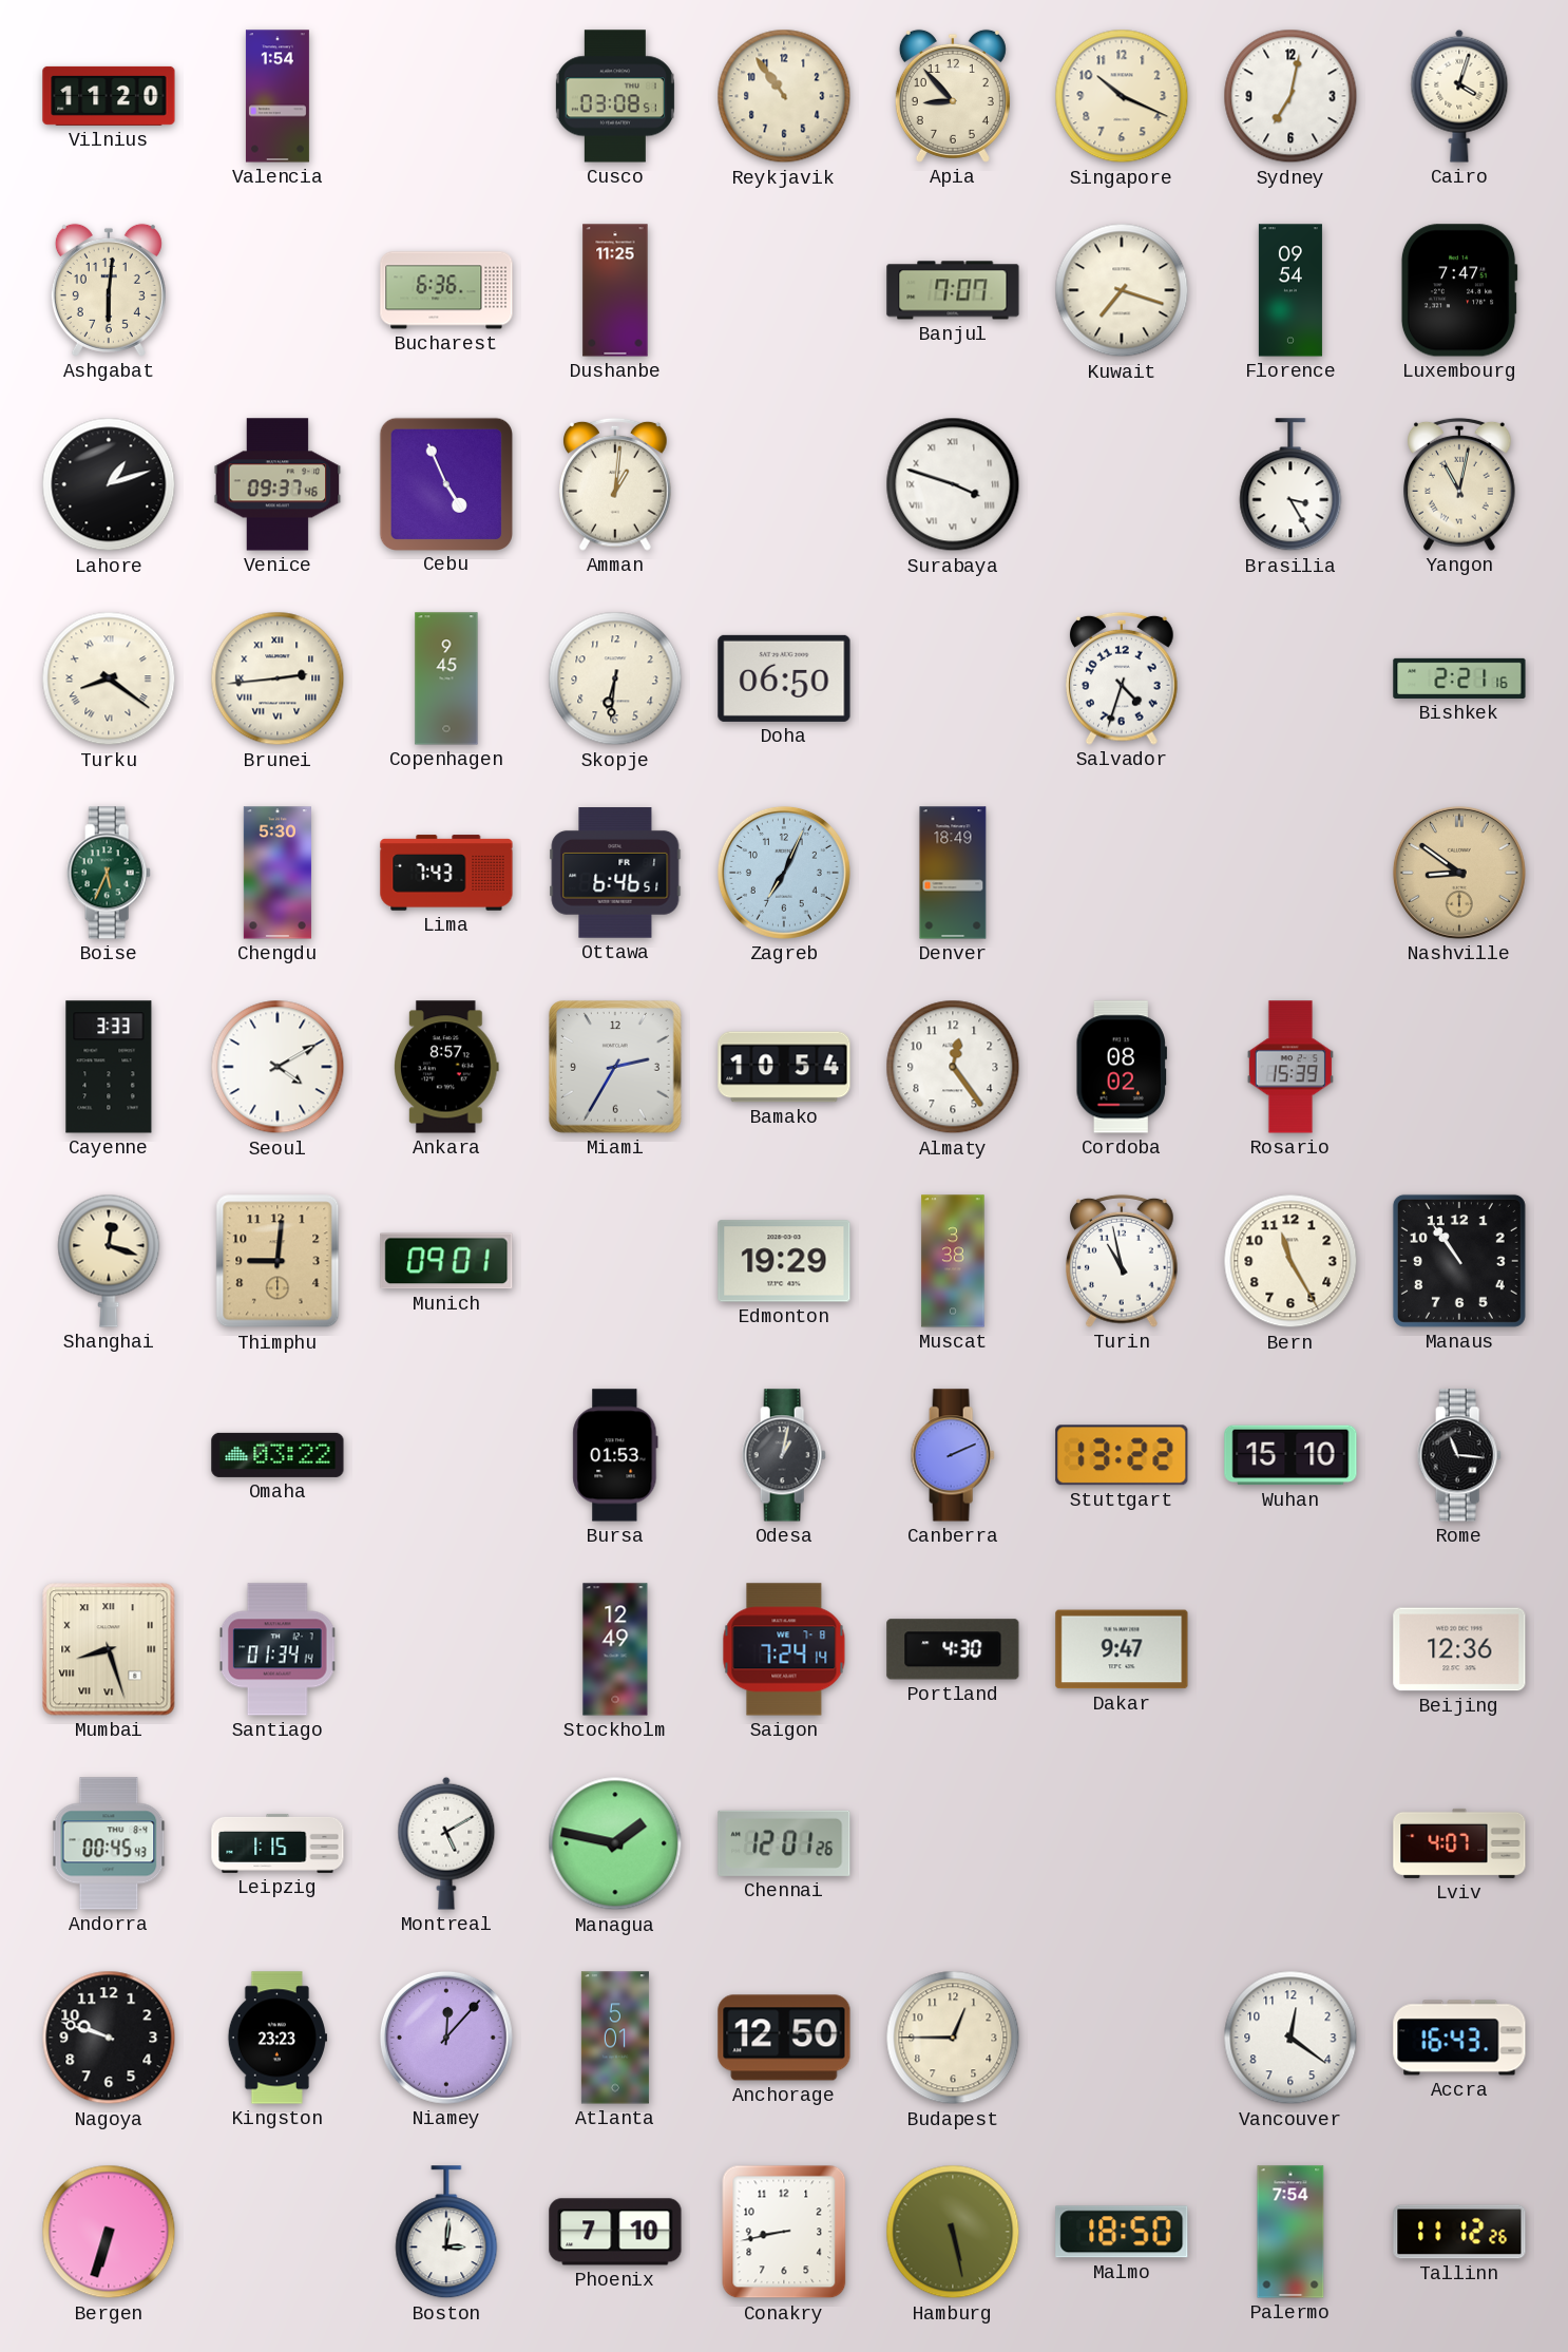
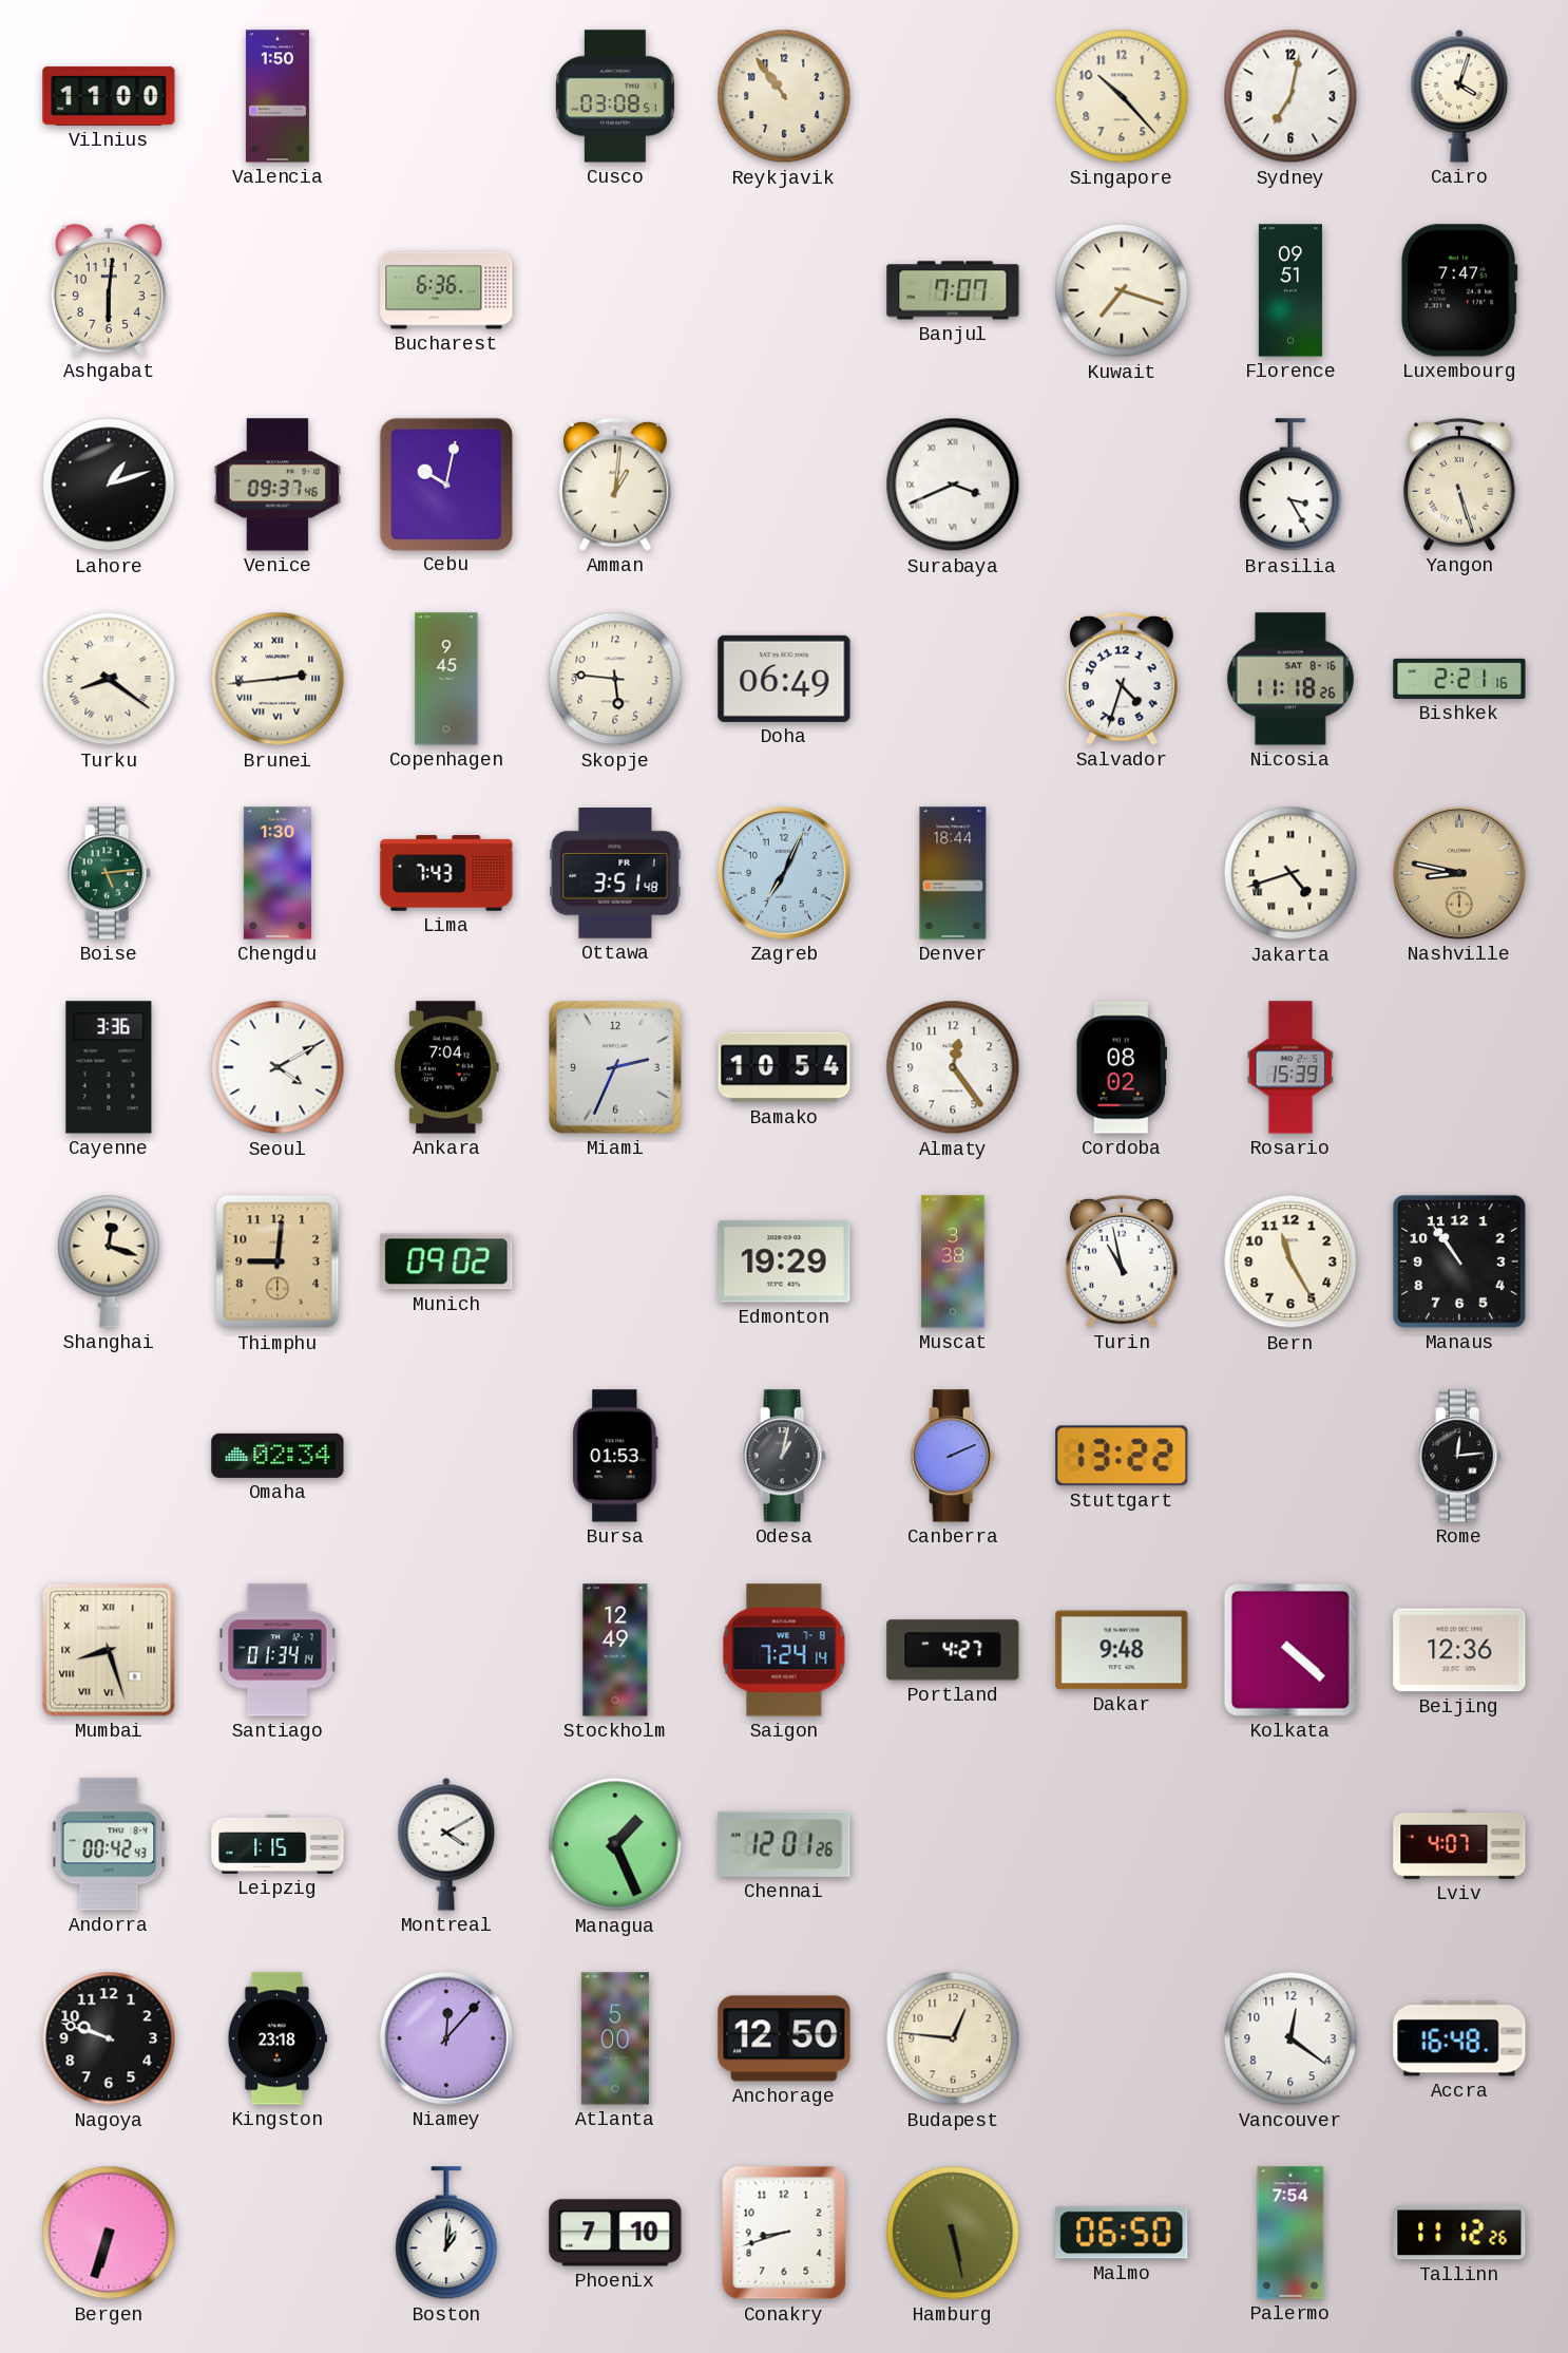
Vilnius: 11:20 -> 11:00
Valencia: 1:54 -> 1:50
Apia: 8:53 -> none
Singapore: 10:19 -> 10:23
Dushanbe: 11:25 -> none
Florence: 09:54 -> 09:51
Cebu: 4:56 -> 10:02
Surabaya: 3:48 -> 3:41
Yangon: 11:02 -> 5:27
Skopje: 6:31 -> 5:46
Doha: 06:50 -> 06:49
Nicosia: none -> 11:18
Boise: 5:34 -> 5:14
Chengdu: 5:30 -> 1:30
Ottawa: 6:46 -> 3:51
Denver: 18:49 -> 18:44
Jakarta: none -> 4:42
Nashville: 8:51 -> 8:47
Cayenne: 3:33 -> 3:36
Ankara: 8:57 -> 7:04
Miami: 2:35 -> 2:34
Munich: 09:01 -> 09:02
Omaha: 03:22 -> 02:34
Wuhan: 15:10 -> none
Rome: 11:16 -> 12:14
Portland: 4:30 -> 4:27
Dakar: 9:47 -> 9:48
Kolkata: none -> 4:22
Andorra: 00:45 -> 00:42
Montreal: 5:10 -> 4:10
Managua: 1:47 -> 1:26
Kingston: 23:23 -> 23:18
Atlanta: 5:01 -> 5:00
Budapest: 12:45 -> 12:46
Accra: 16:43 -> 16:48
Boston: 3:01 -> 1:01
Conakry: 8:43 -> 8:42
Malmo: 18:50 -> 06:50
